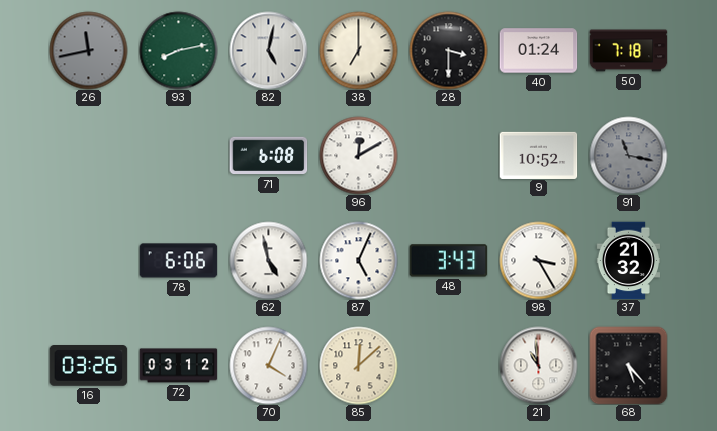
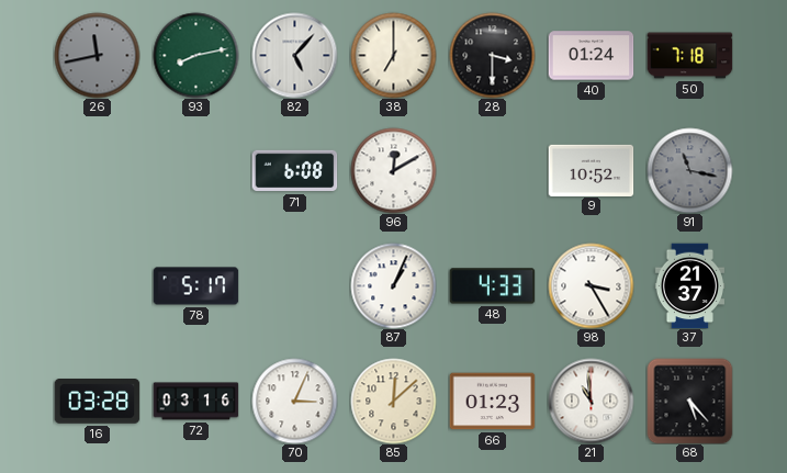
82: 5:02 -> 5:07
78: 6:06 -> 5:17
62: 4:58 -> none
87: 5:04 -> 1:04
48: 3:43 -> 4:33
37: 21:32 -> 21:37
16: 03:26 -> 03:28
72: 03:12 -> 03:16
70: 4:04 -> 3:04
66: none -> 01:23
